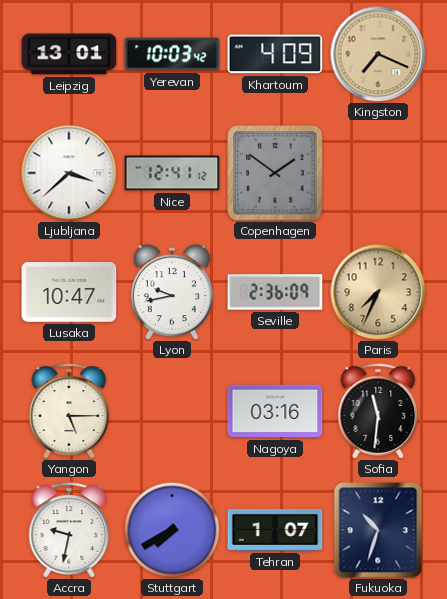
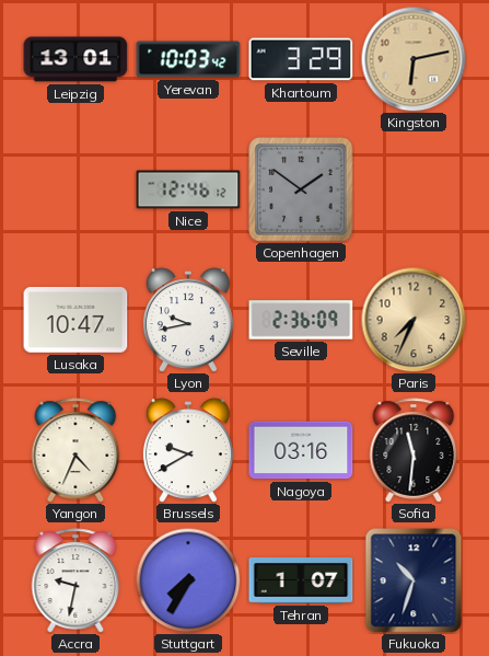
Khartoum: 4:09 -> 3:29
Kingston: 7:19 -> 6:13
Ljubljana: 3:38 -> none
Nice: 12:41 -> 12:46
Yangon: 5:15 -> 4:34
Brussels: none -> 9:40
Stuttgart: 7:40 -> 7:35
